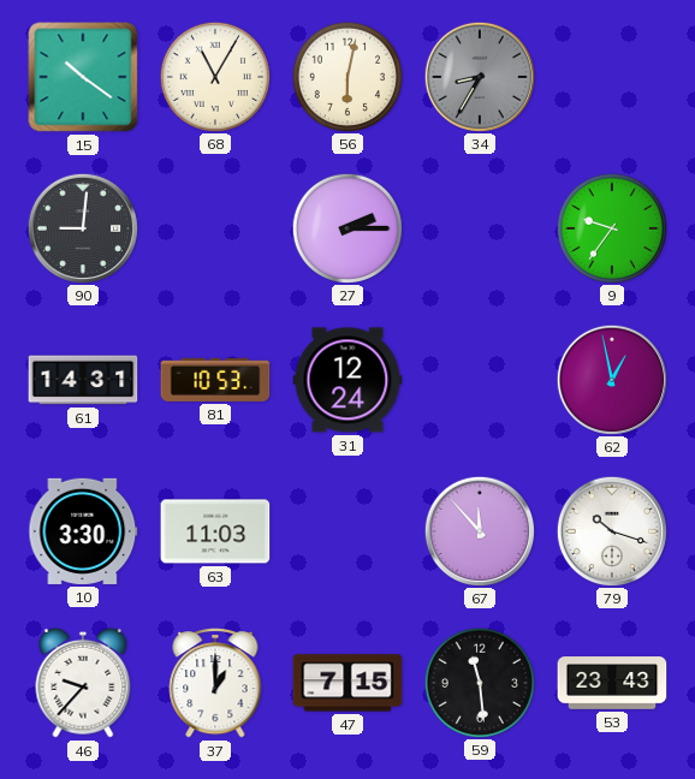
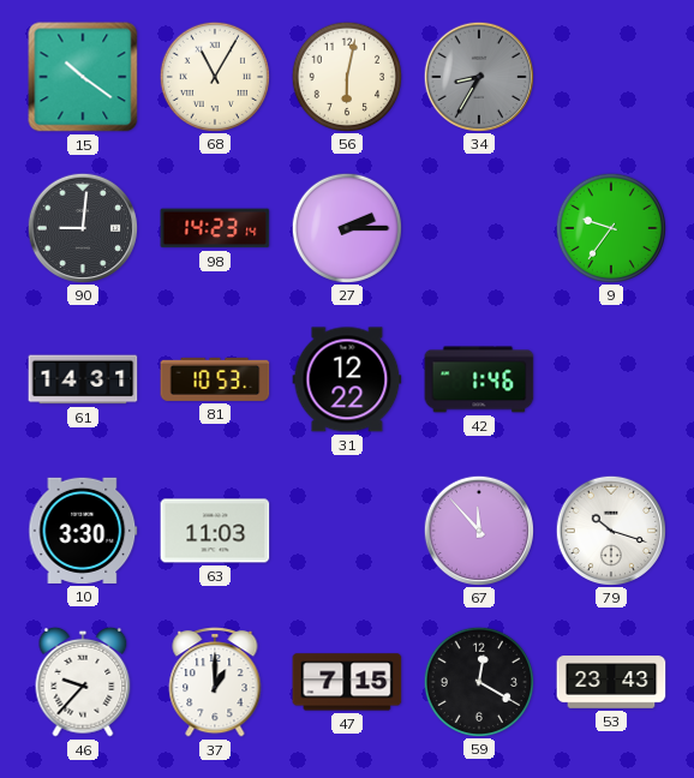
98: none -> 14:23
31: 12:24 -> 12:22
42: none -> 1:46
62: 12:58 -> none
59: 11:29 -> 12:20
